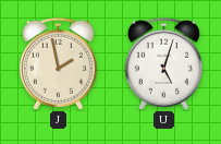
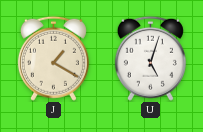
J: 1:58 -> 1:20
